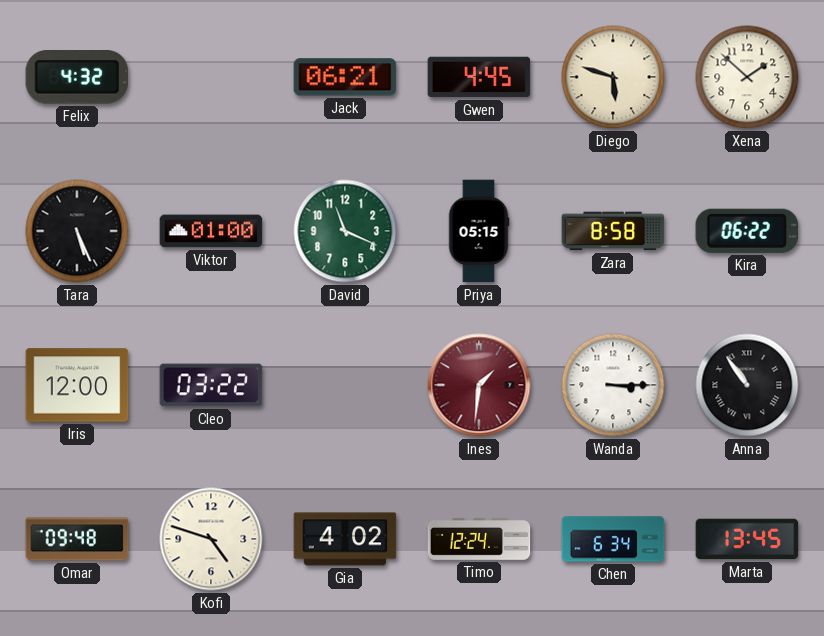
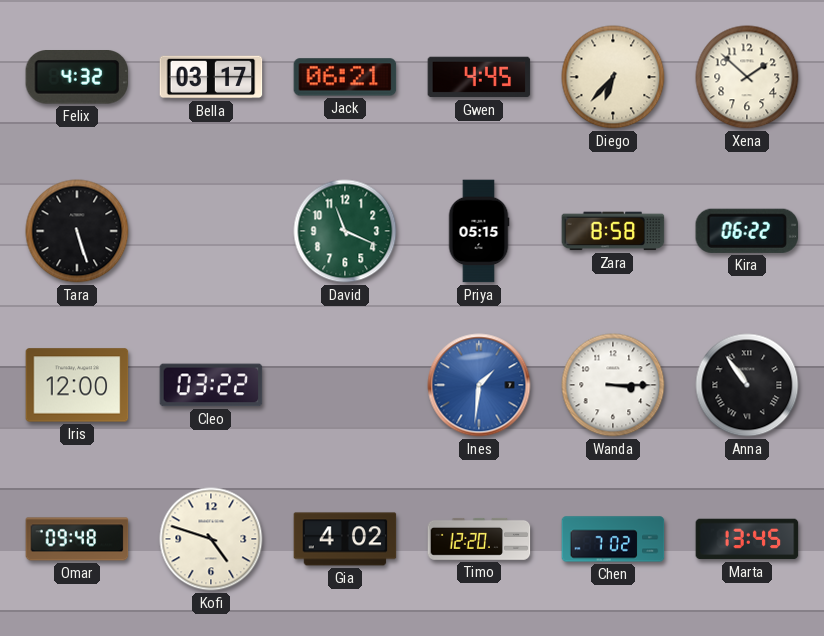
Bella: none -> 03:17
Diego: 5:48 -> 6:37
Tara: 5:26 -> 5:27
Viktor: 01:00 -> none
Ines dial: burgundy -> blue
Timo: 12:24 -> 12:20
Chen: 6:34 -> 7:02
